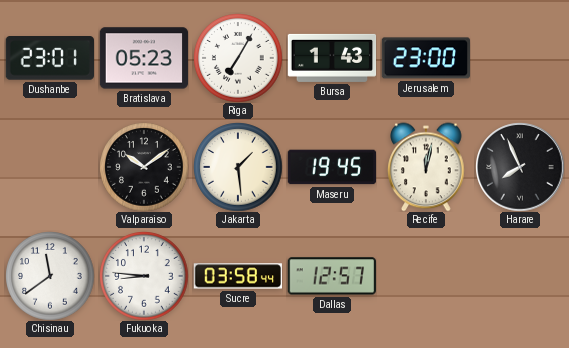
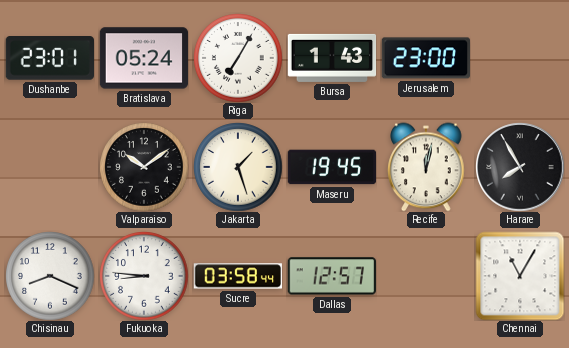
Bratislava: 05:23 -> 05:24
Jakarta: 1:29 -> 1:27
Harare: 7:56 -> 7:55
Chisinau: 11:39 -> 8:19
Chennai: none -> 11:05
